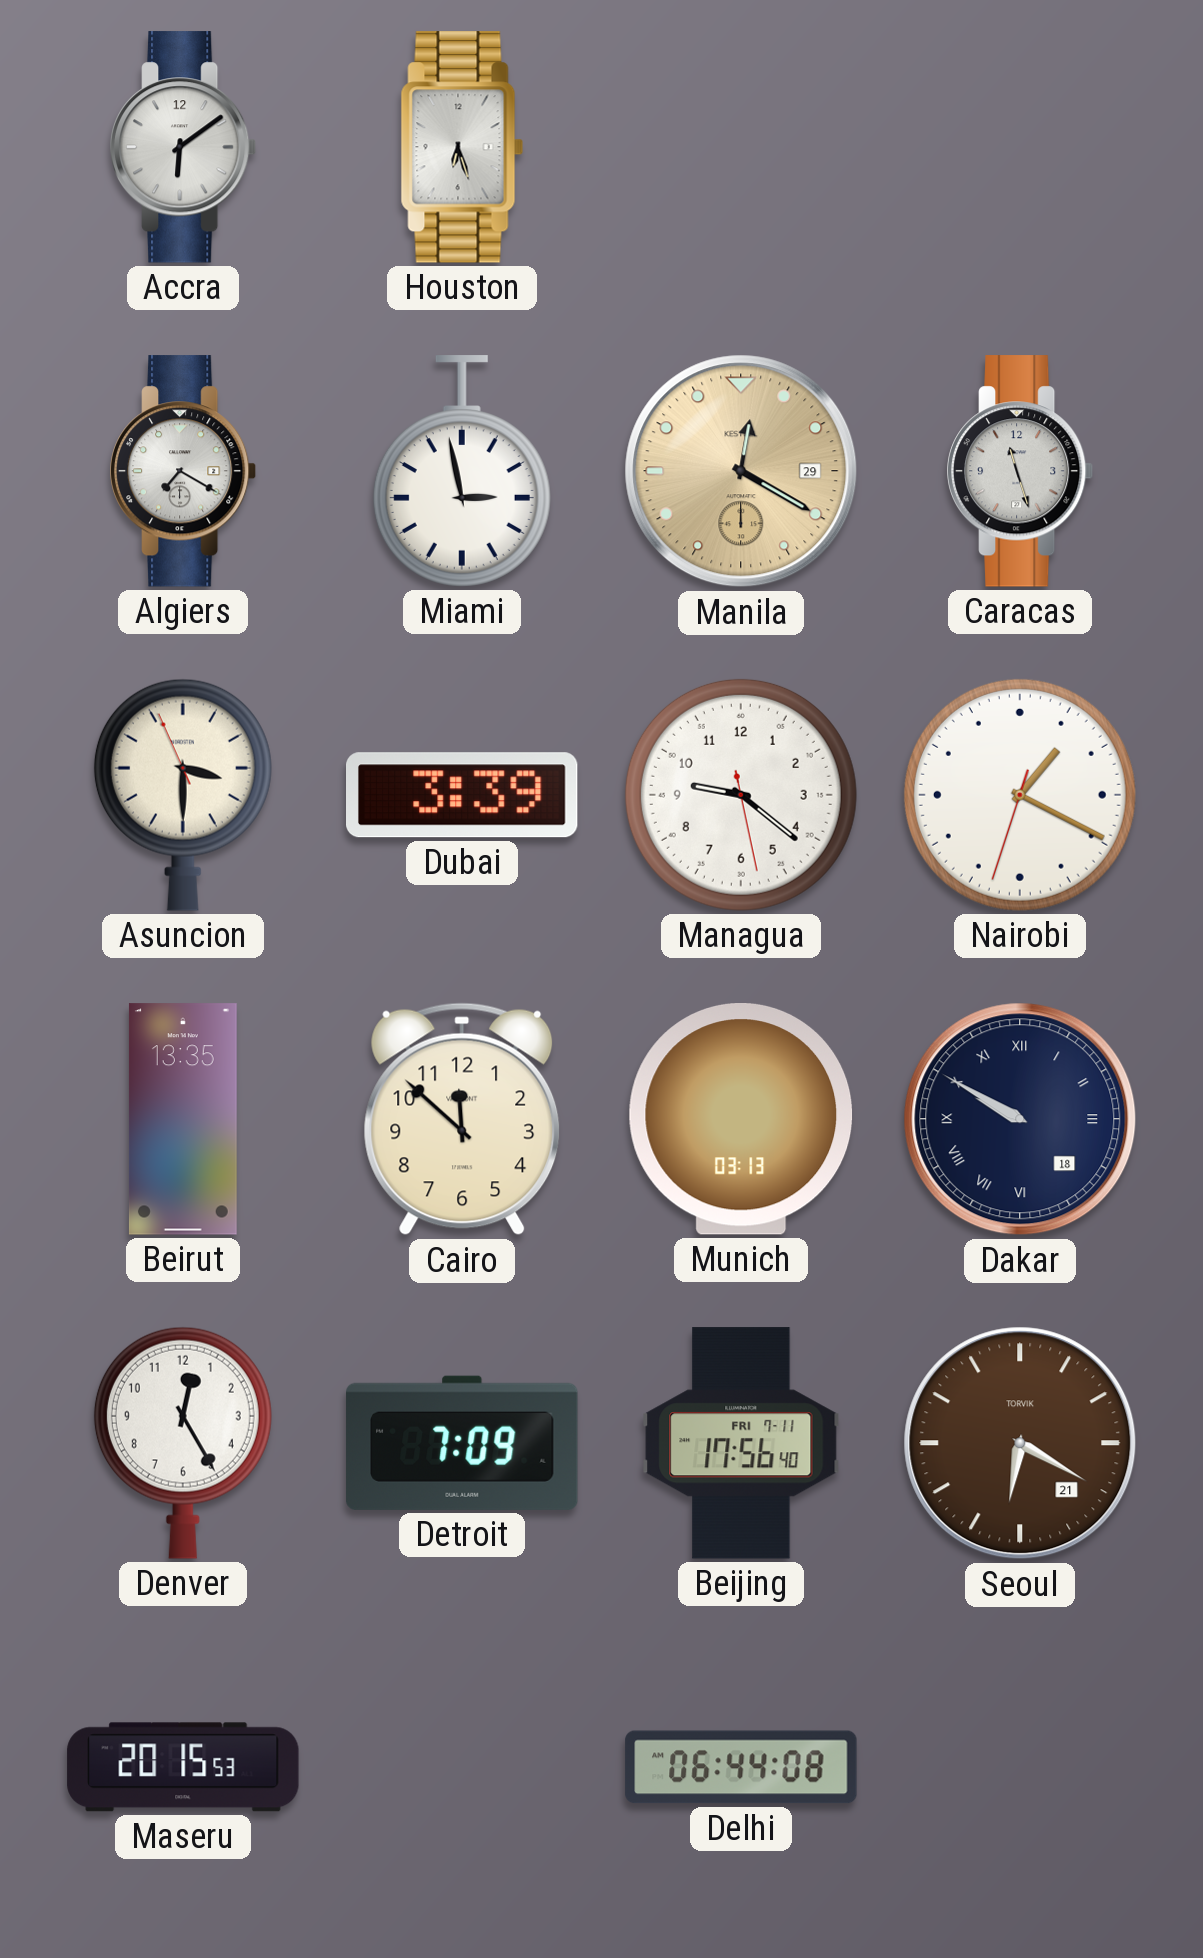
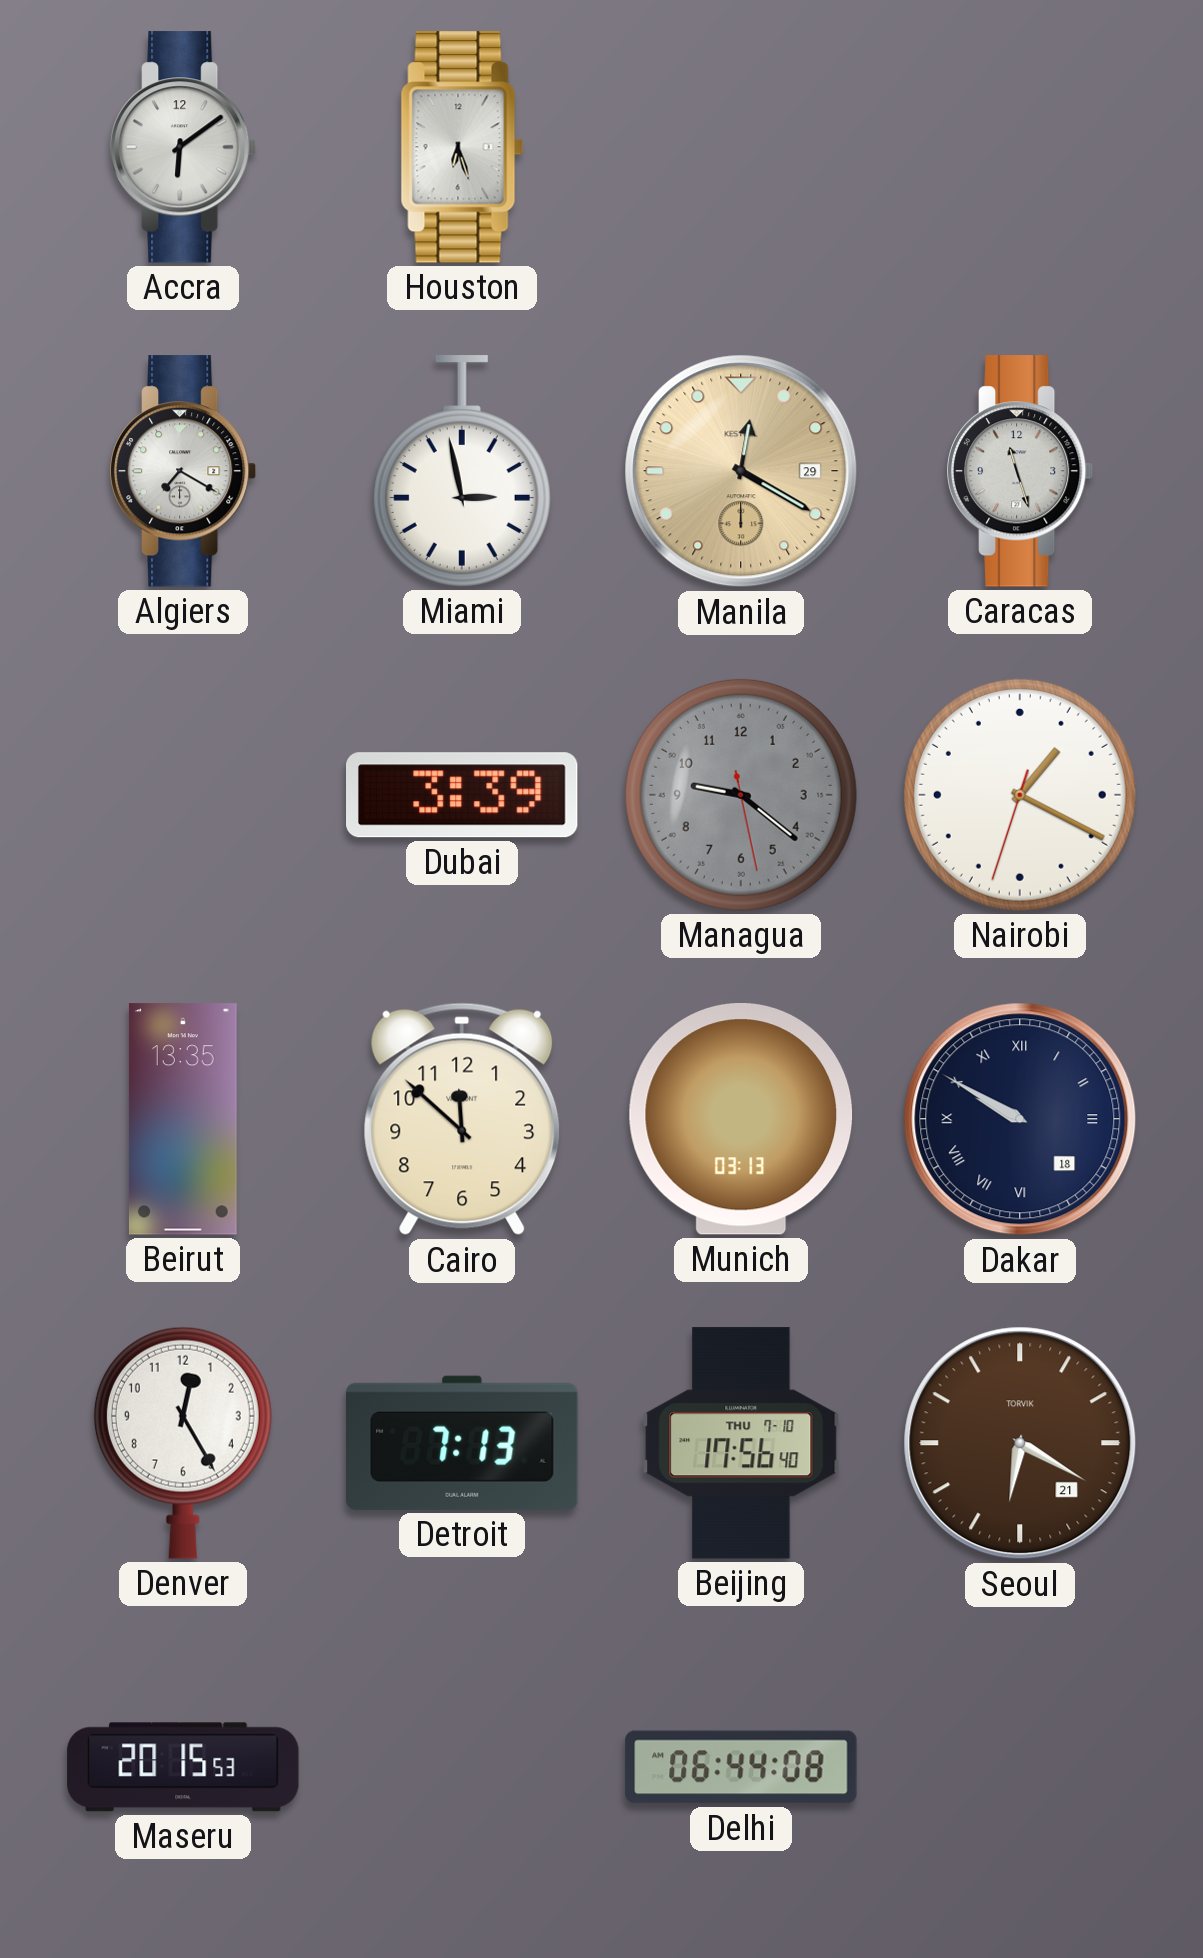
Asuncion: 3:29 -> none
Managua dial: white -> grey
Detroit: 7:09 -> 7:13
Beijing date: FRI 7-11 -> THU 7-10
